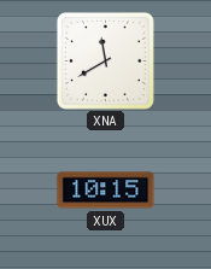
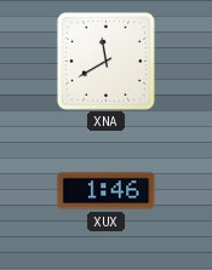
XUX: 10:15 -> 1:46
